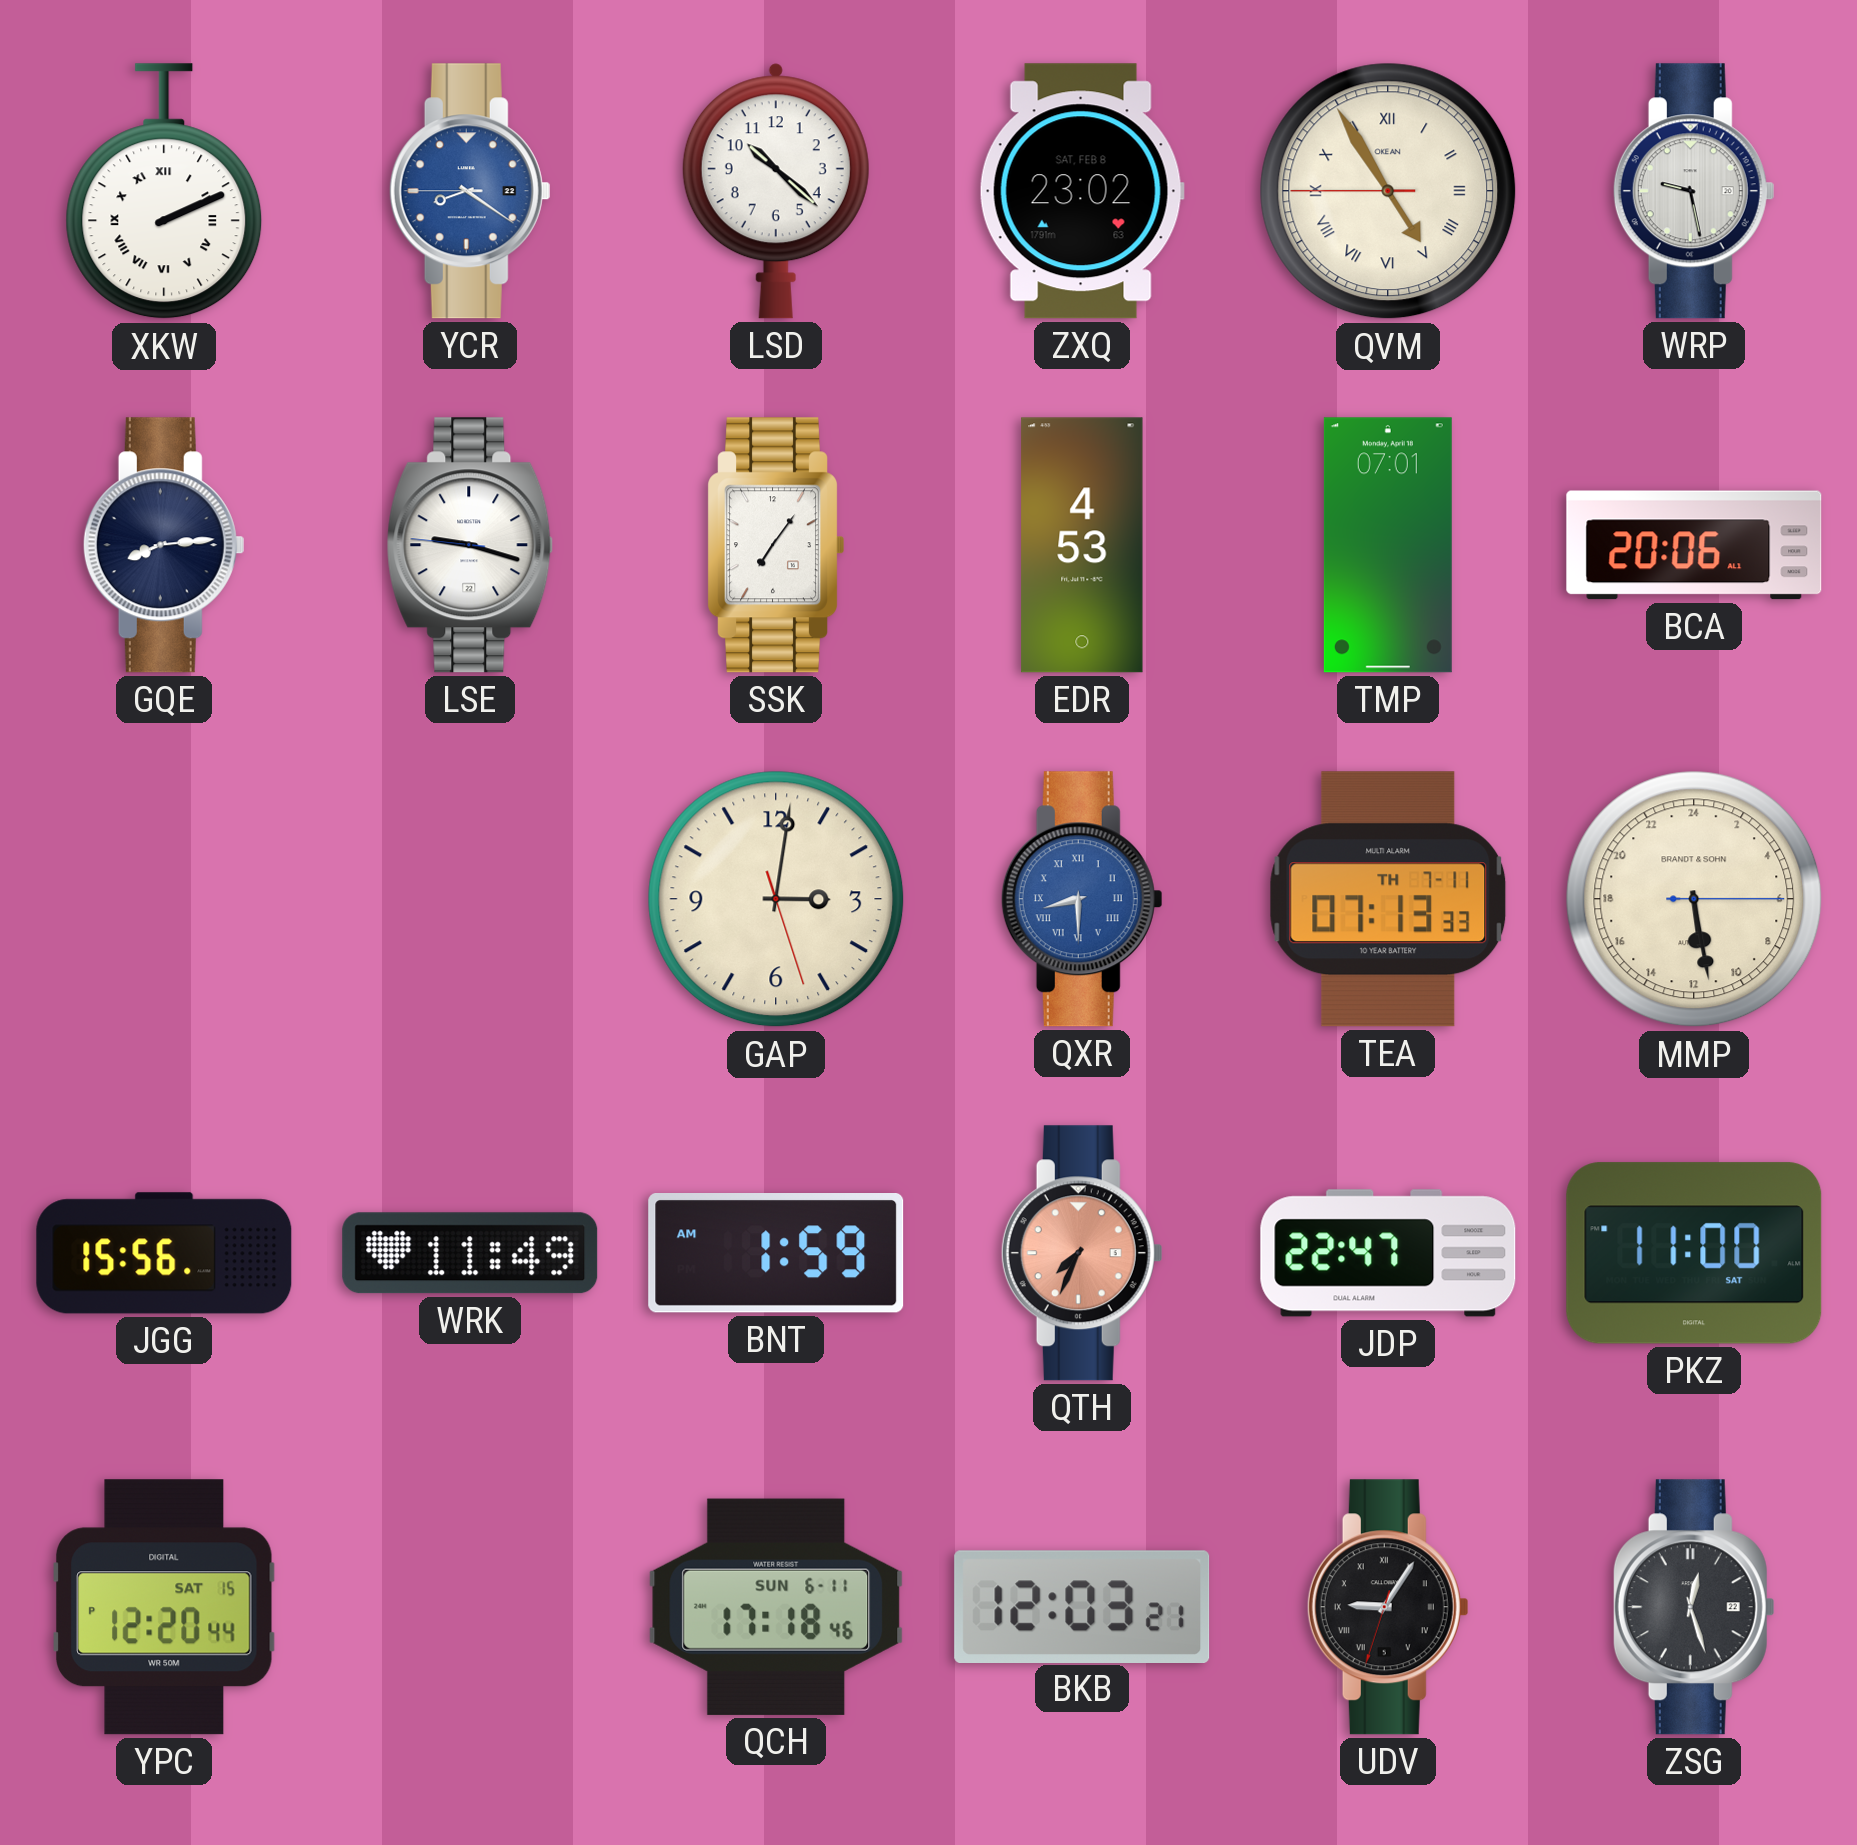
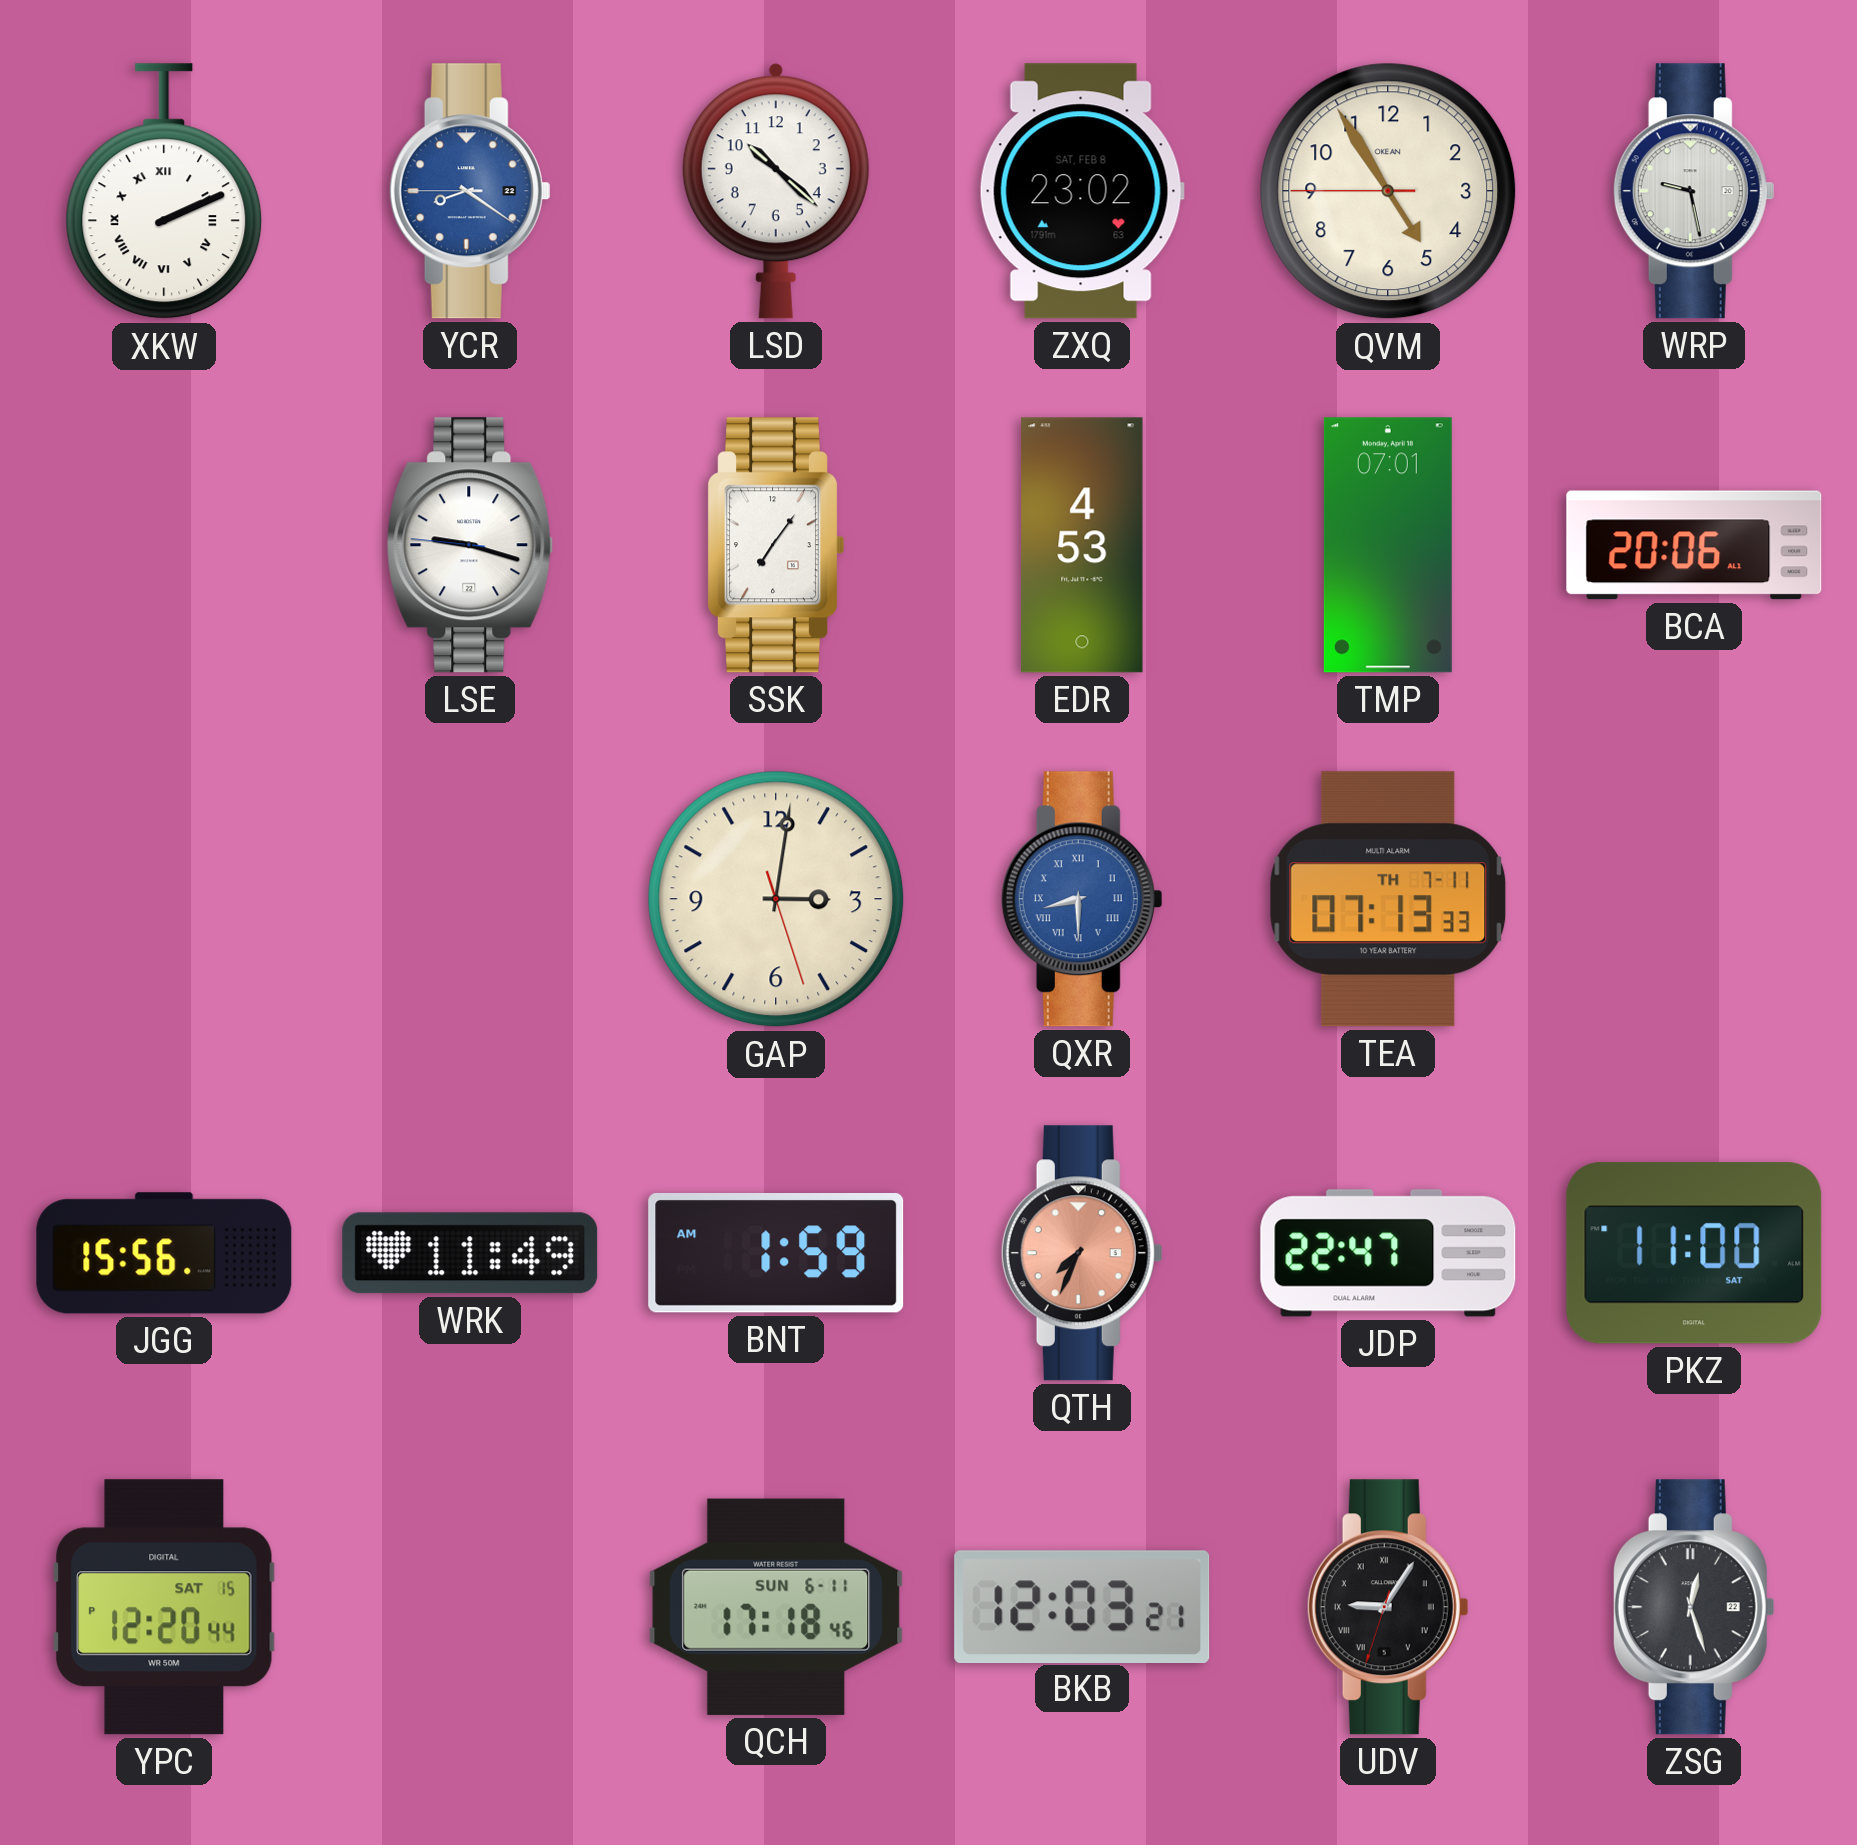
QVM numerals: Roman -> Arabic
GQE: 8:14 -> none
MMP: 11:28 -> none
